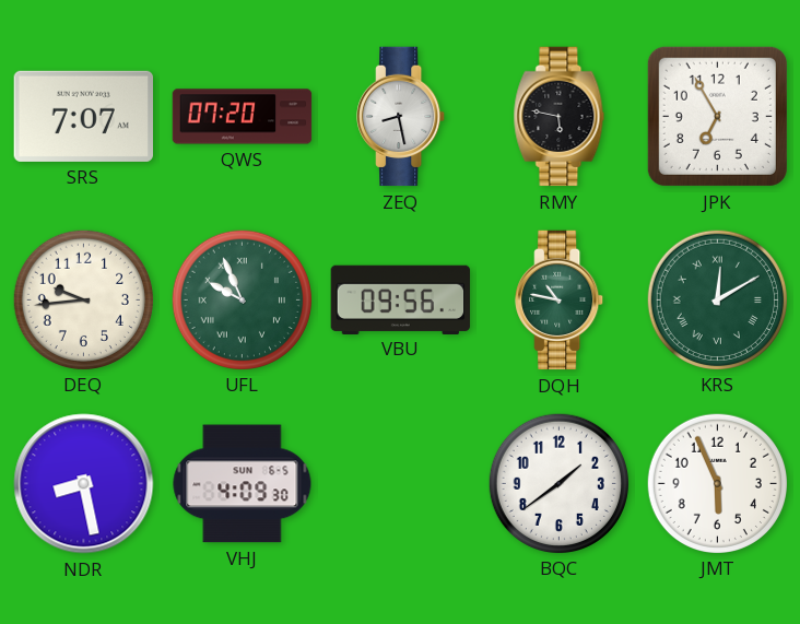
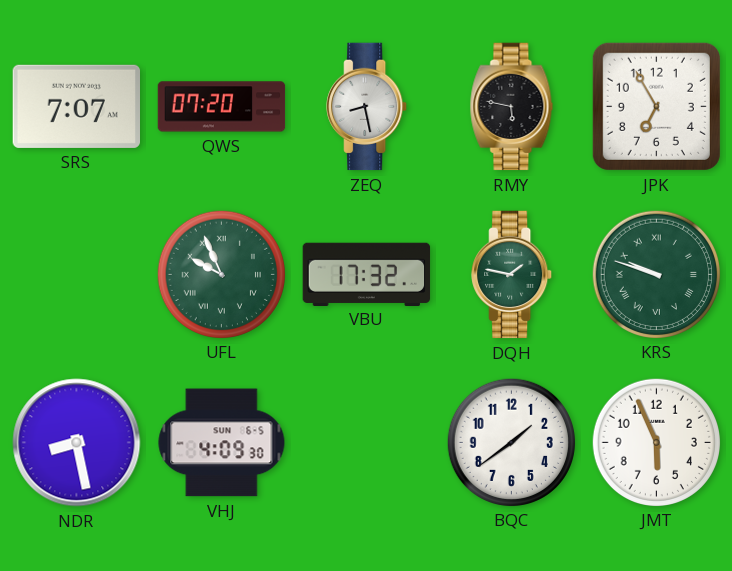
DEQ: 9:44 -> none
VBU: 09:56 -> 17:32
DQH: 10:47 -> 1:47
KRS: 12:10 -> 9:48
